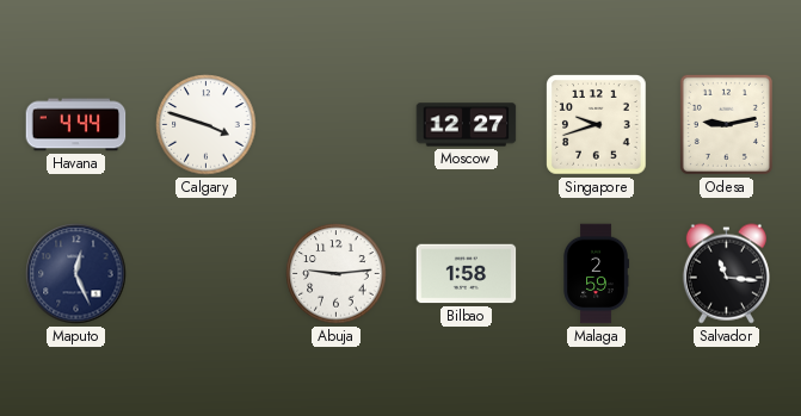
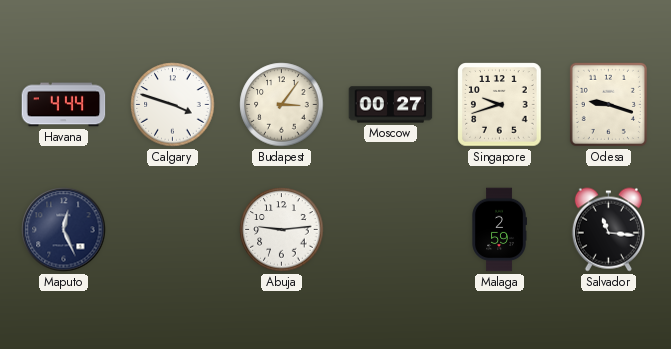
Budapest: none -> 3:06
Moscow: 12:27 -> 00:27
Odesa: 9:13 -> 9:18
Bilbao: 1:58 -> none
